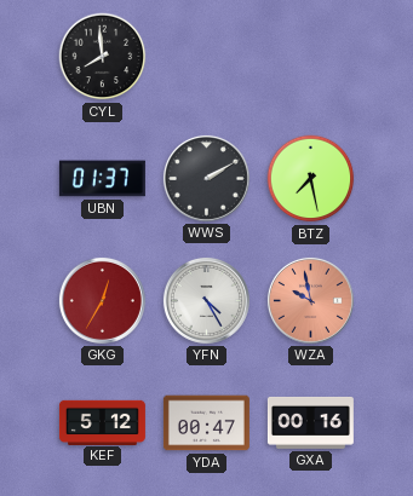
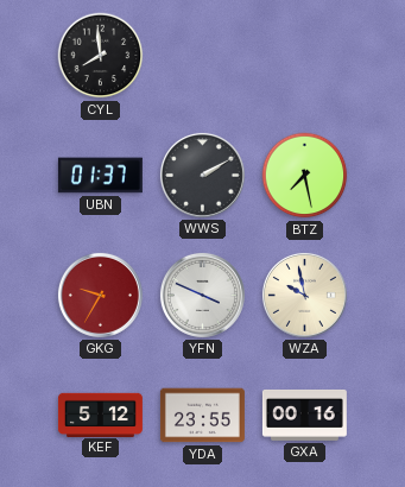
GKG: 12:35 -> 9:35
YFN: 4:25 -> 3:49
WZA dial: salmon -> cream
YDA: 00:47 -> 23:55
